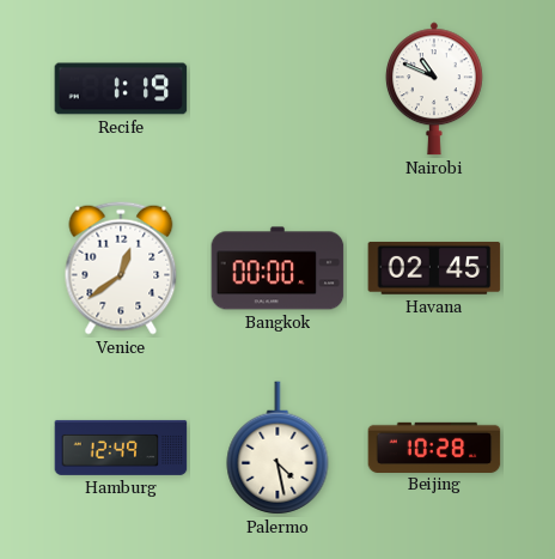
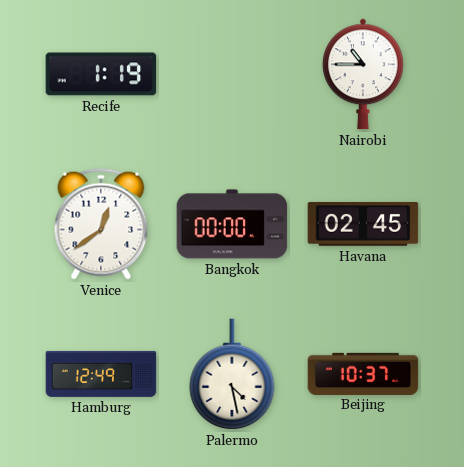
Nairobi: 10:49 -> 10:45
Beijing: 10:28 -> 10:37
